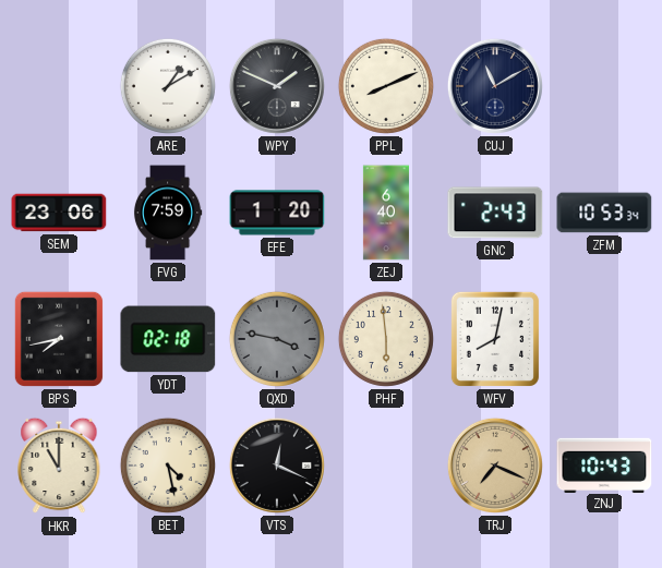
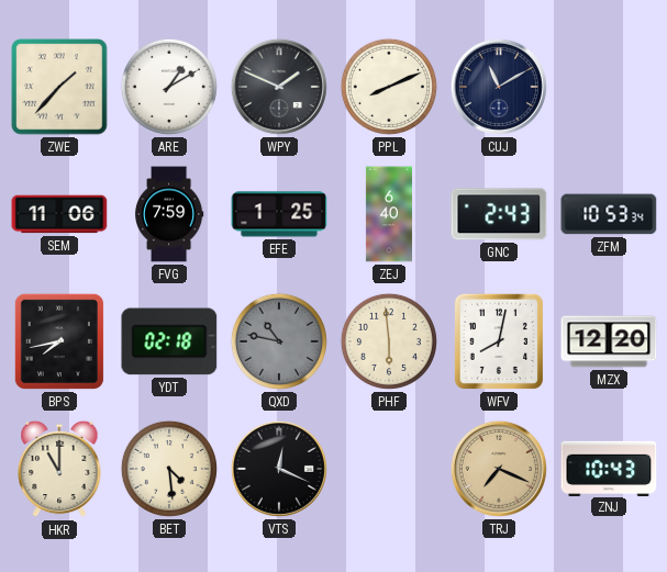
ZWE: none -> 1:37
SEM: 23:06 -> 11:06
EFE: 1:20 -> 1:25
QXD: 3:47 -> 10:47
MZX: none -> 12:20
BET: 4:28 -> 4:29
